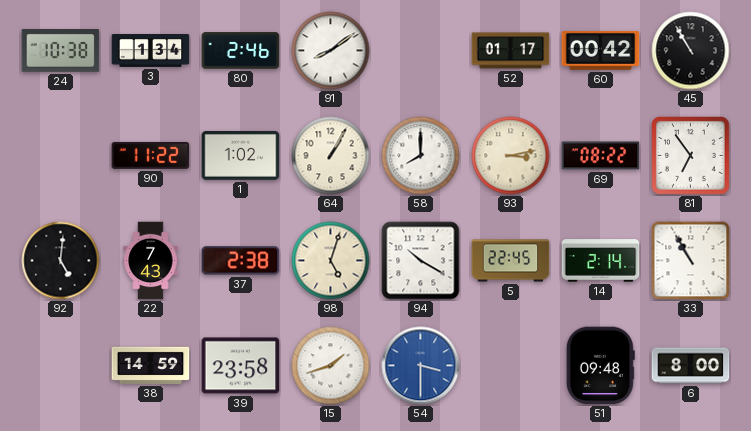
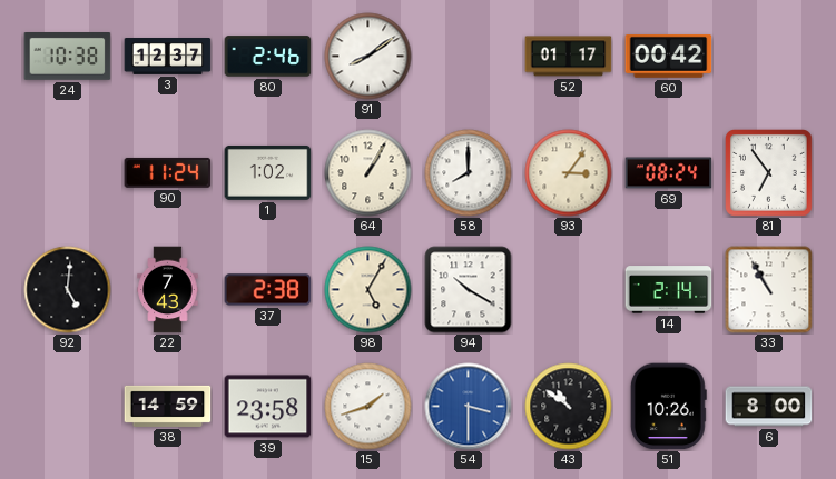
3: 1:34 -> 12:37
45: 10:55 -> none
90: 11:22 -> 11:24
93: 3:13 -> 3:06
69: 08:22 -> 08:24
98: 5:03 -> 5:05
5: 22:45 -> none
43: none -> 10:51
51: 09:48 -> 10:26
